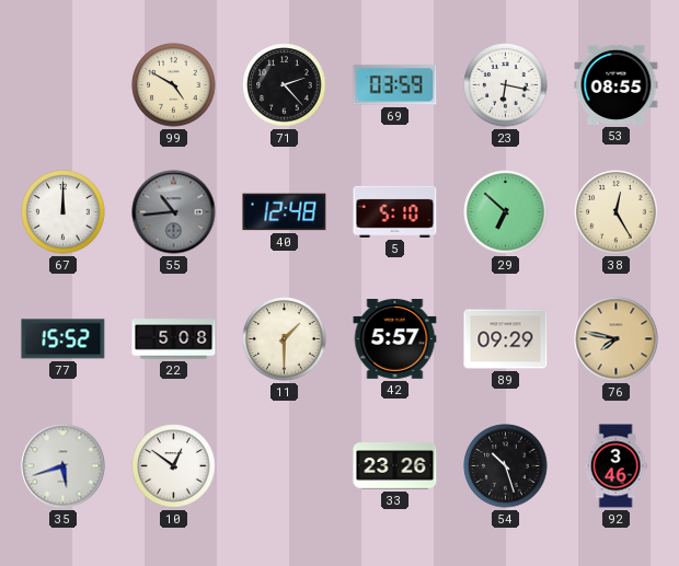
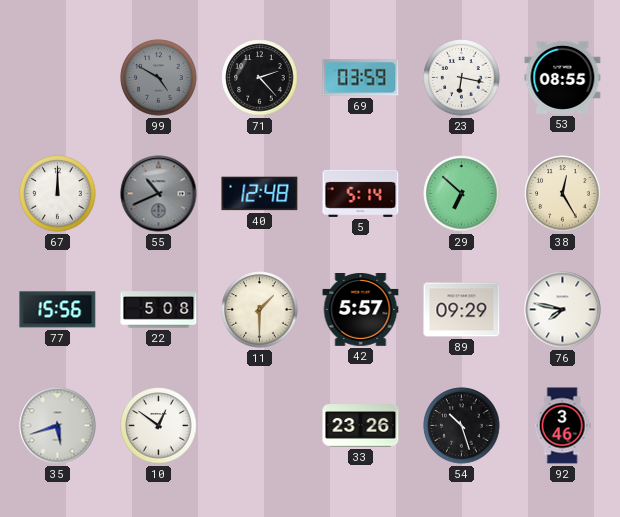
99 dial: cream -> grey
55: 10:44 -> 10:41
5: 5:10 -> 5:14
77: 15:52 -> 15:56
76 dial: champagne -> white
